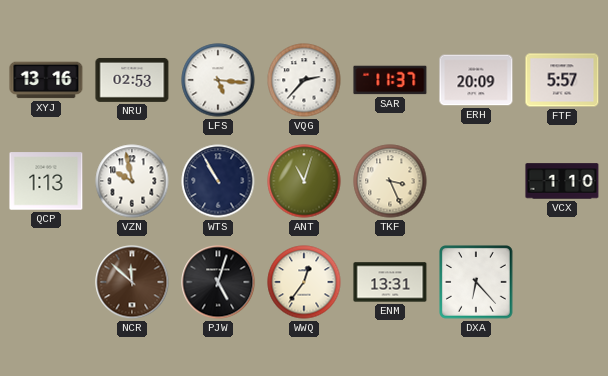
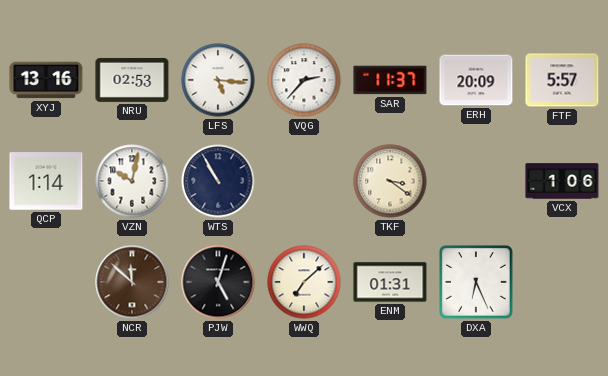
QCP: 1:13 -> 1:14
VZN: 9:58 -> 10:02
ANT: 11:03 -> none
TKF: 3:26 -> 3:21
VCX: 1:10 -> 1:06
WWQ: 12:36 -> 7:08
ENM: 13:31 -> 01:31
DXA: 6:23 -> 6:26
